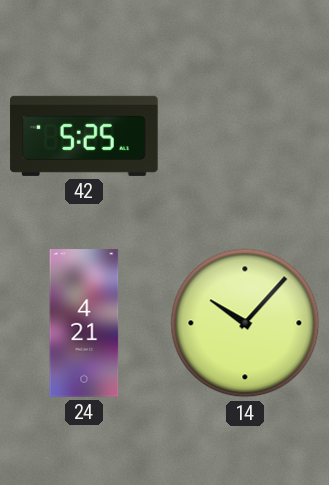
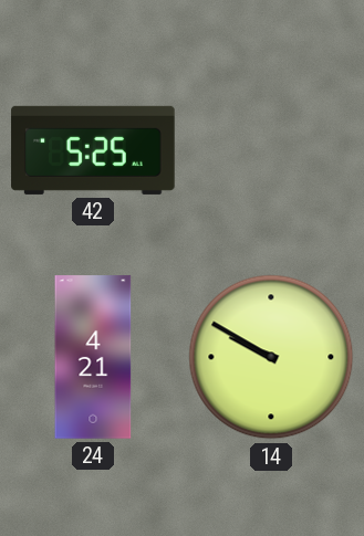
14: 10:07 -> 9:50
